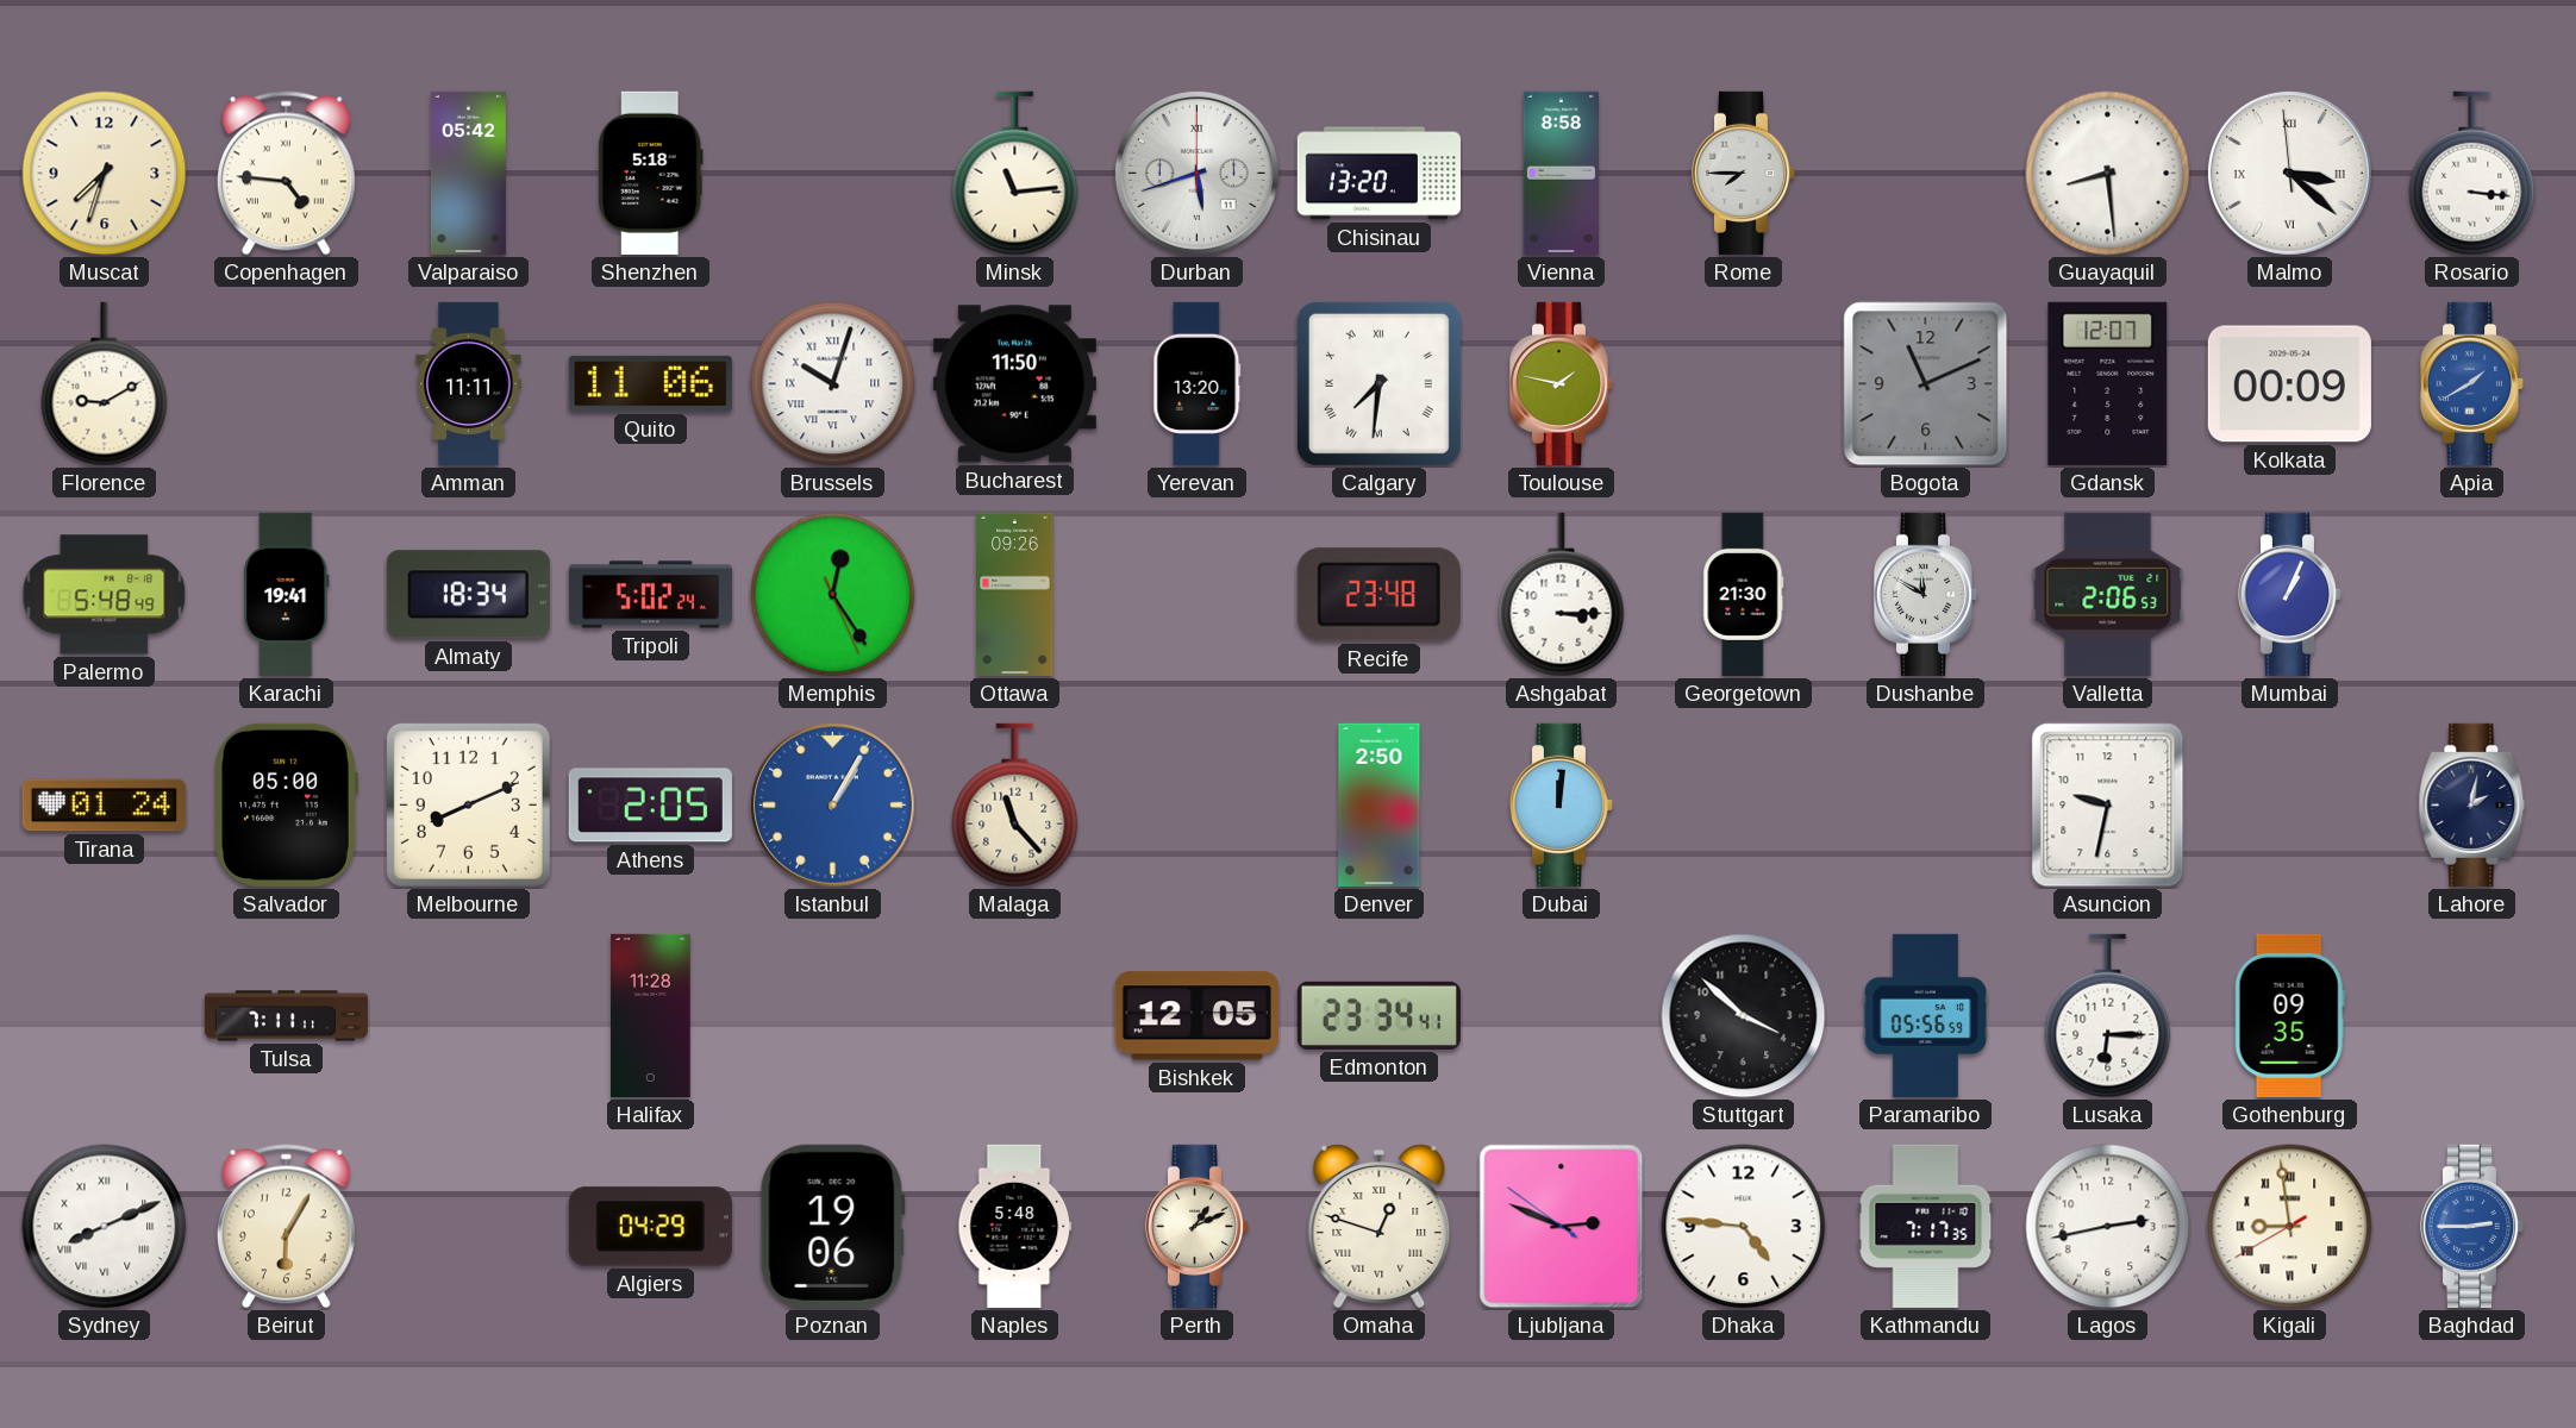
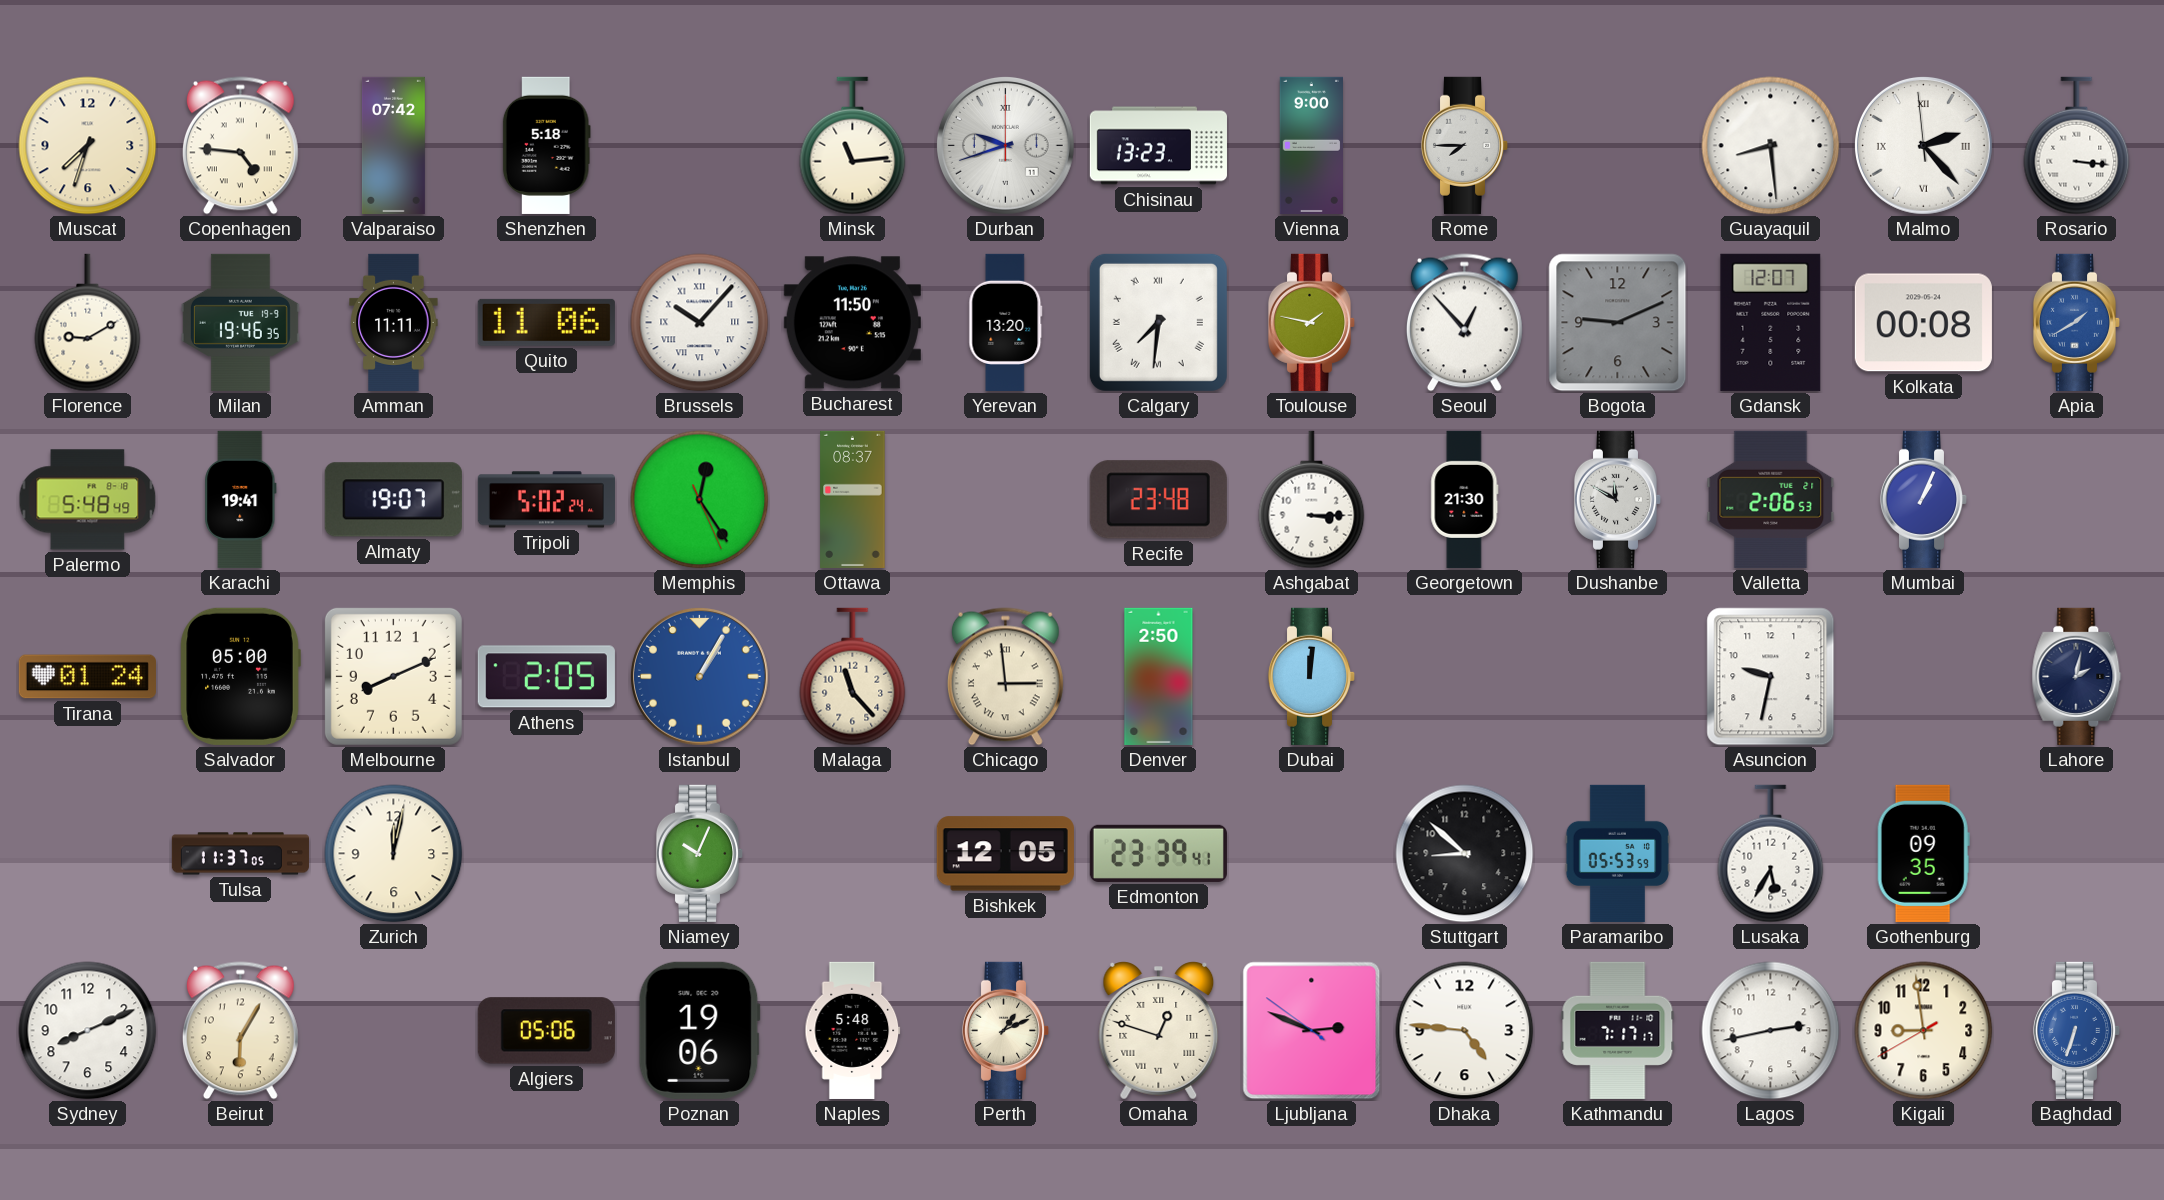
Valparaiso: 05:42 -> 07:42
Durban: 5:42 -> 9:42
Chisinau: 13:20 -> 13:23
Vienna: 8:58 -> 9:00
Malmo: 3:21 -> 2:22
Milan: none -> 19:46
Brussels: 10:03 -> 10:07
Seoul: none -> 12:53
Bogota: 11:11 -> 9:11
Kolkata: 00:09 -> 00:08
Almaty: 18:34 -> 19:07
Ottawa: 09:26 -> 08:37
Chicago: none -> 2:59
Tulsa: 7:11 -> 11:37
Zurich: none -> 12:02
Halifax: 11:28 -> none
Niamey: none -> 10:04
Edmonton: 23:34 -> 23:39
Stuttgart: 3:52 -> 8:52
Paramaribo: 05:56 -> 05:53
Lusaka: 6:15 -> 5:35
Sydney numerals: Roman -> Arabic
Algiers: 04:29 -> 05:06
Kathmandu: 7:17:35 -> 7:17:17
Kigali numerals: Roman -> Arabic
Baghdad: 2:45 -> 6:33
